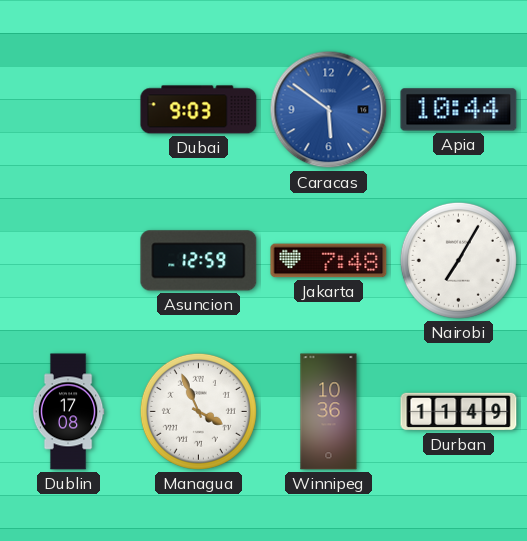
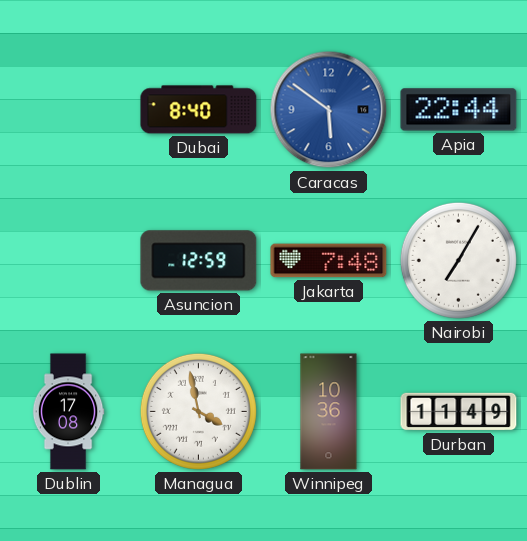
Dubai: 9:03 -> 8:40
Apia: 10:44 -> 22:44
Managua: 3:56 -> 3:58
